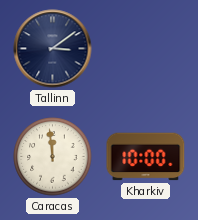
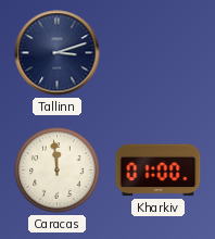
Tallinn: 3:09 -> 3:12
Kharkiv: 10:00 -> 01:00
